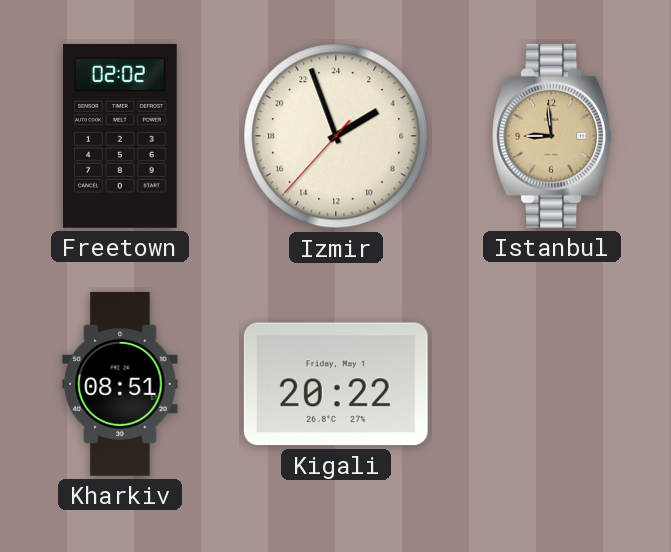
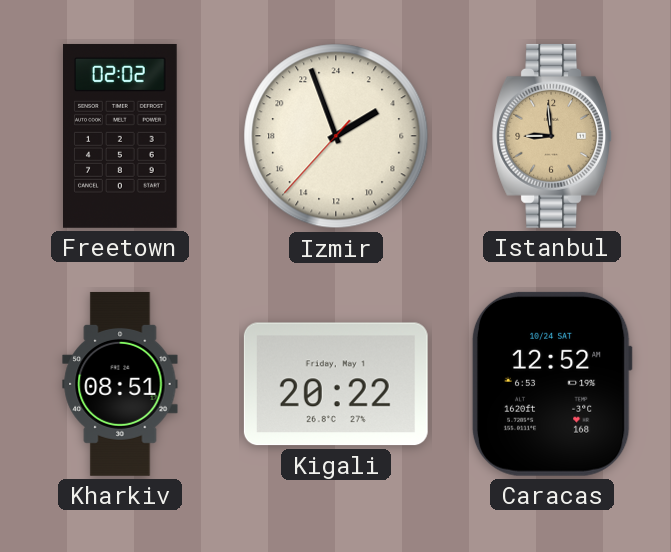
Caracas: none -> 12:52
